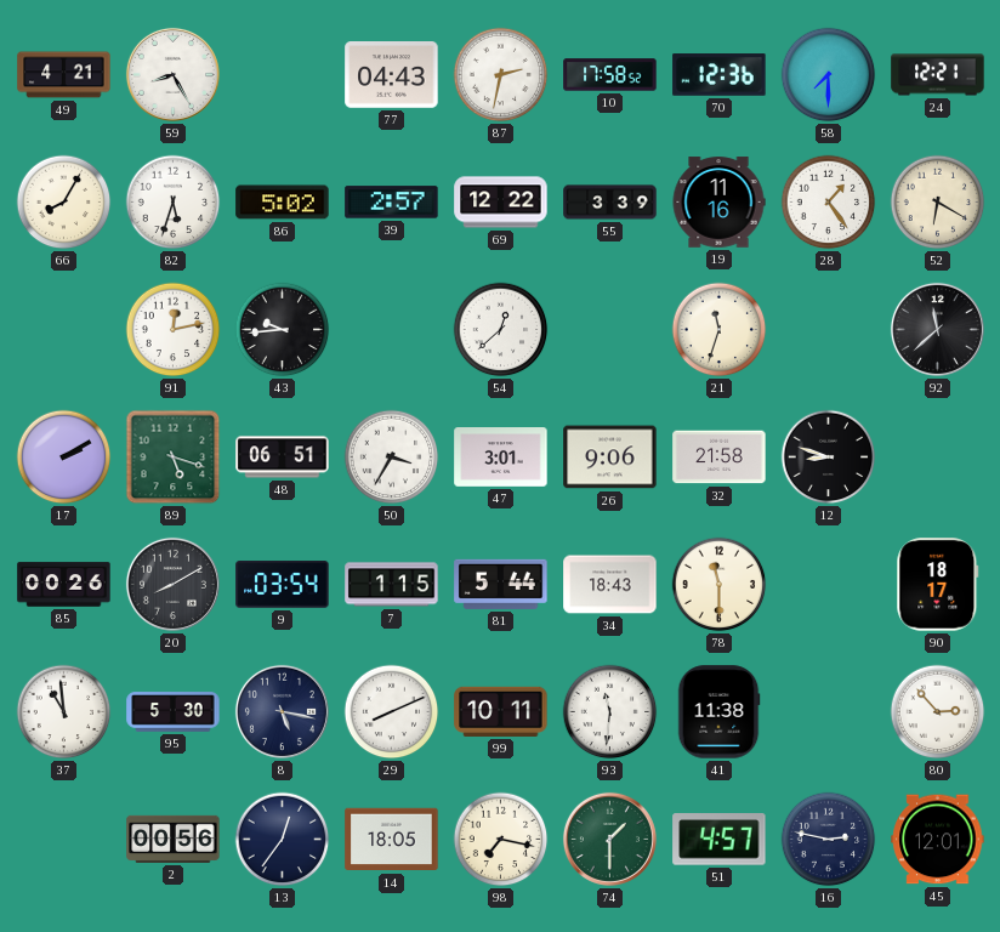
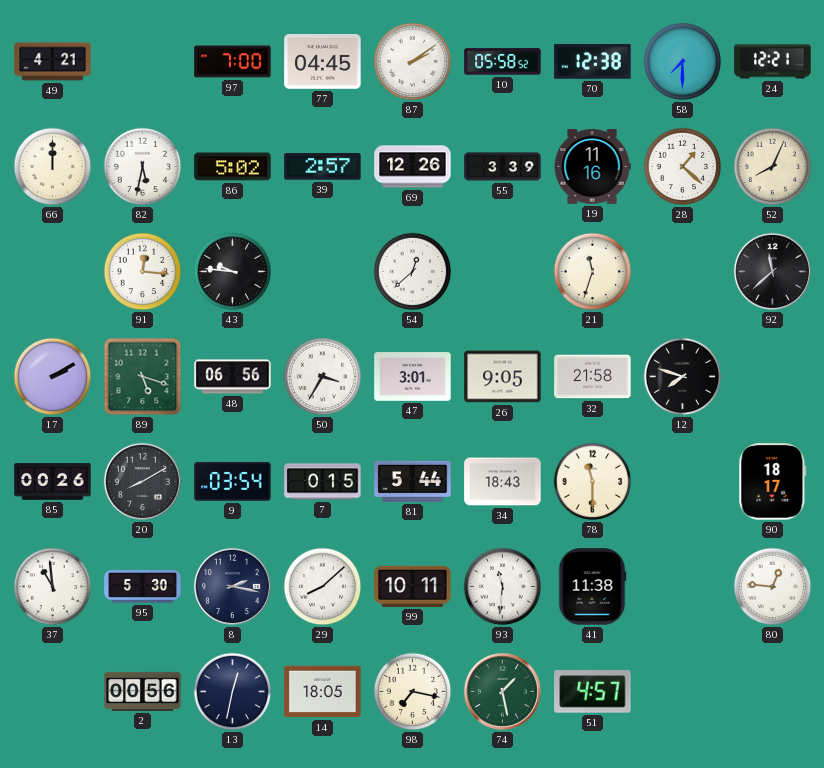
59: 8:25 -> none
97: none -> 7:00
77: 04:43 -> 04:45
87: 2:32 -> 2:09
10: 17:58 -> 05:58
70: 12:36 -> 12:38
66: 8:05 -> 12:00
82: 5:33 -> 5:32
69: 12:22 -> 12:26
28: 1:24 -> 1:22
52: 6:20 -> 8:04
91: 12:13 -> 12:16
43: 9:44 -> 9:46
48: 06:51 -> 06:56
26: 9:06 -> 9:05
12: 8:48 -> 7:48
7: 1:15 -> 0:15
8: 5:17 -> 2:17
29: 8:11 -> 8:08
80: 2:53 -> 12:46
13: 12:36 -> 12:32
74: 1:30 -> 1:28
16: 2:47 -> none
45: 12:01 -> none
